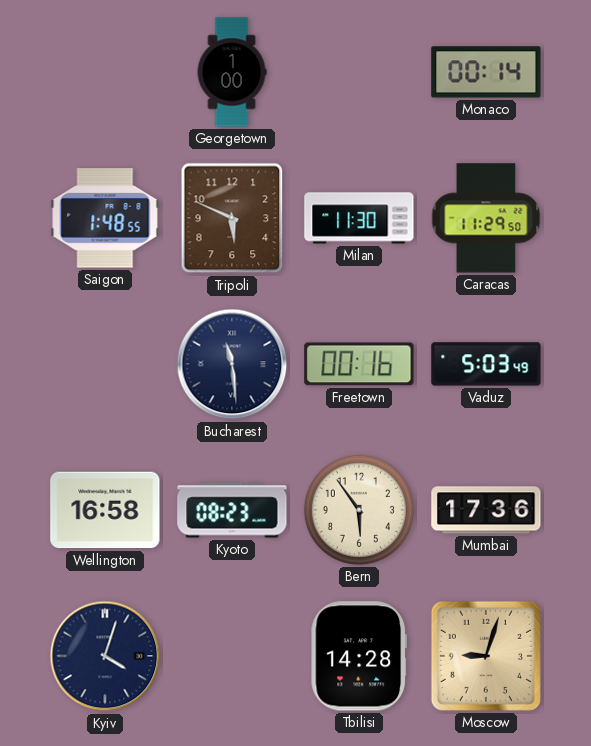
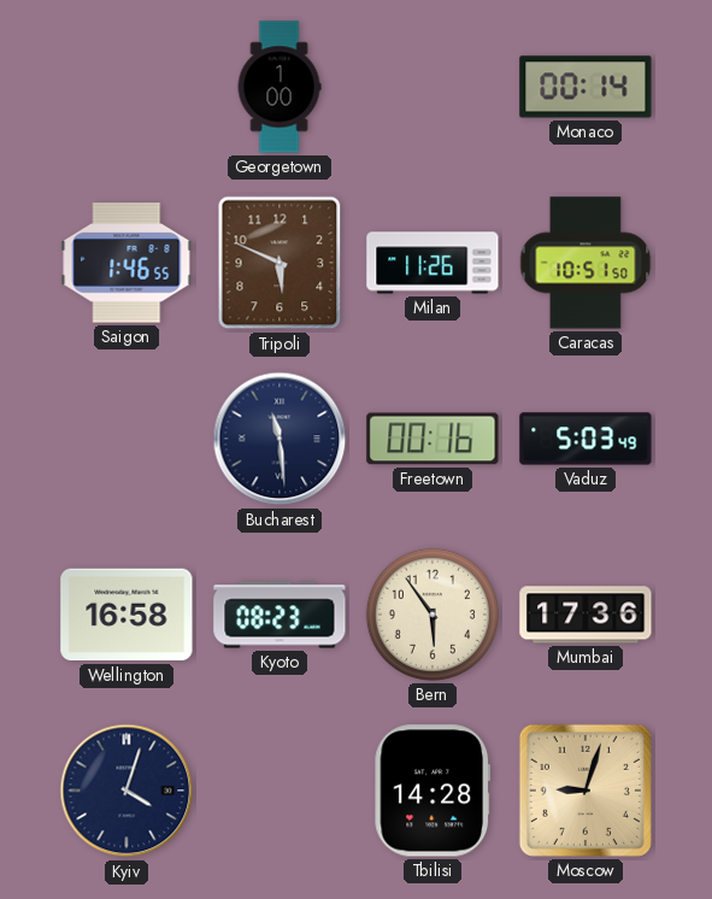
Saigon: 1:48 -> 1:46
Milan: 11:30 -> 11:26
Caracas: 11:29 -> 10:51
